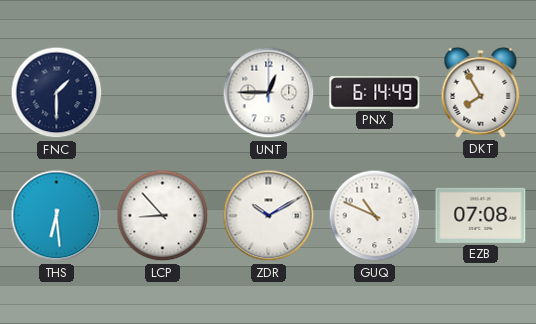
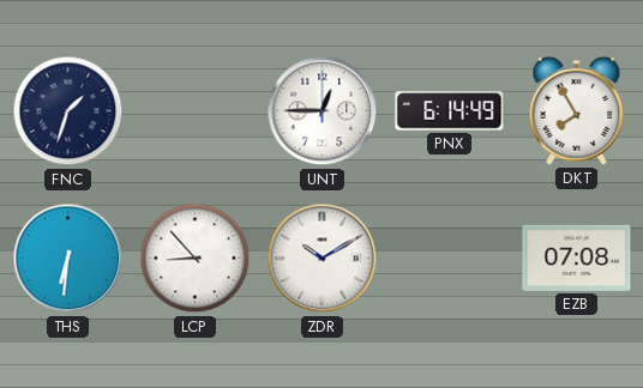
FNC: 1:30 -> 1:33
THS: 6:29 -> 6:31
GUQ: 10:49 -> none
